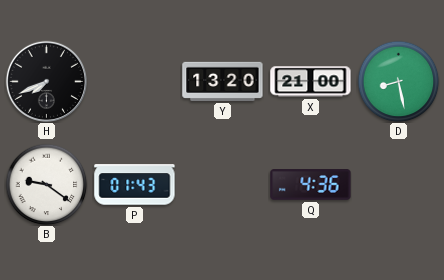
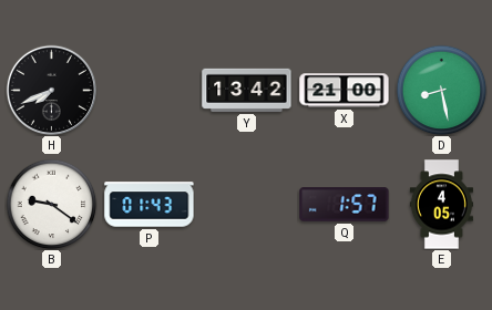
Y: 13:20 -> 13:42
Q: 4:36 -> 1:57
E: none -> 4:05
